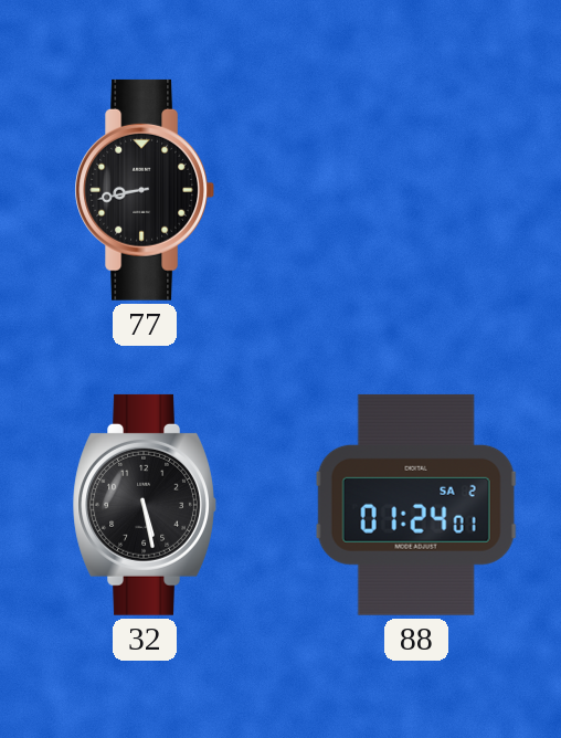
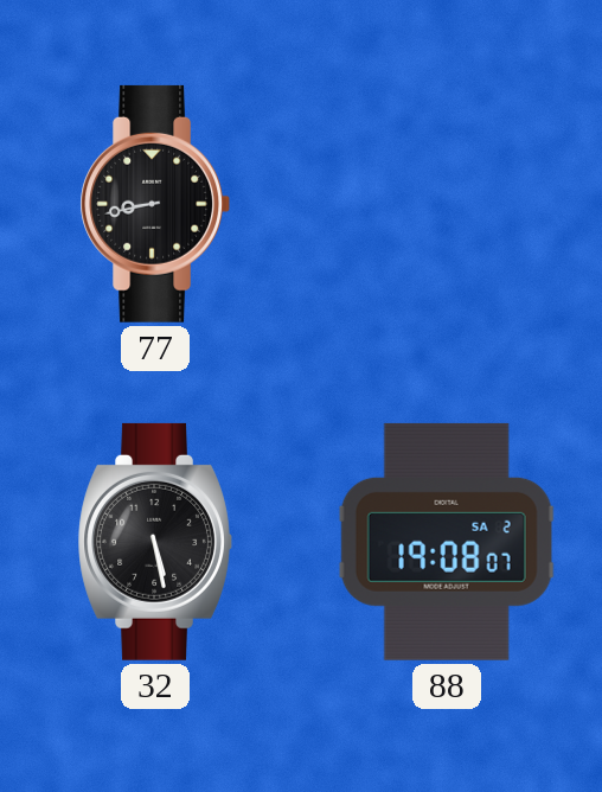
88: 01:24 -> 19:08
